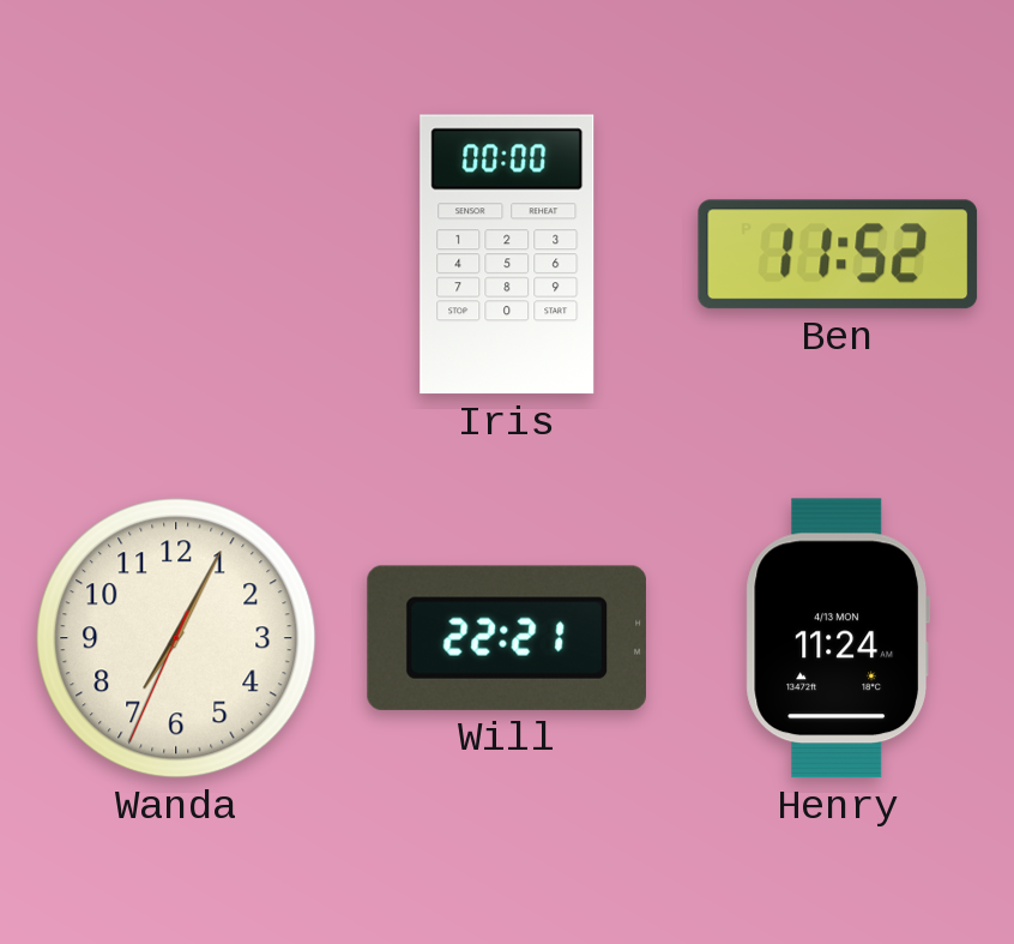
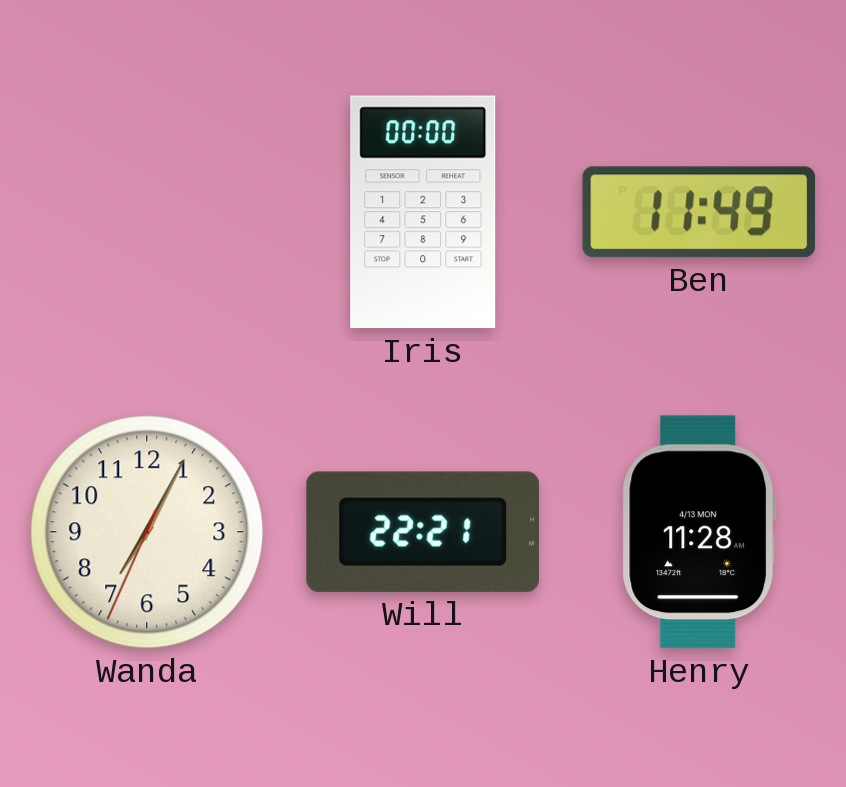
Ben: 11:52 -> 11:49
Henry: 11:24 -> 11:28
